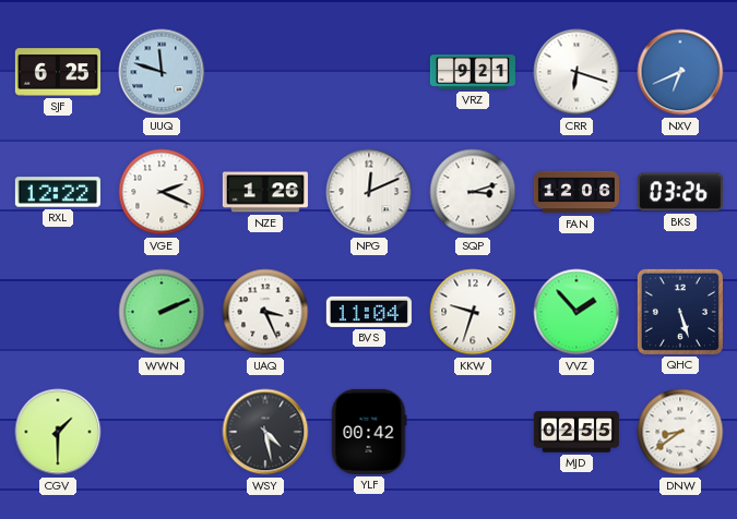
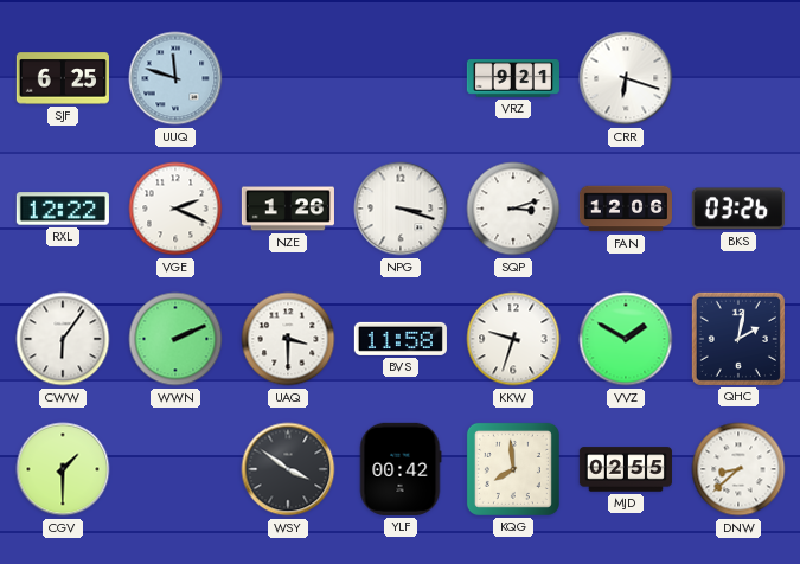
NXV: 6:41 -> none
NPG: 12:11 -> 3:18
CWW: none -> 6:06
UAQ: 3:26 -> 3:30
BVS: 11:04 -> 11:58
VVZ: 1:53 -> 1:50
QHC: 5:27 -> 2:02
WSY: 4:28 -> 3:51
KQG: none -> 7:59
DNW: 8:39 -> 8:38
